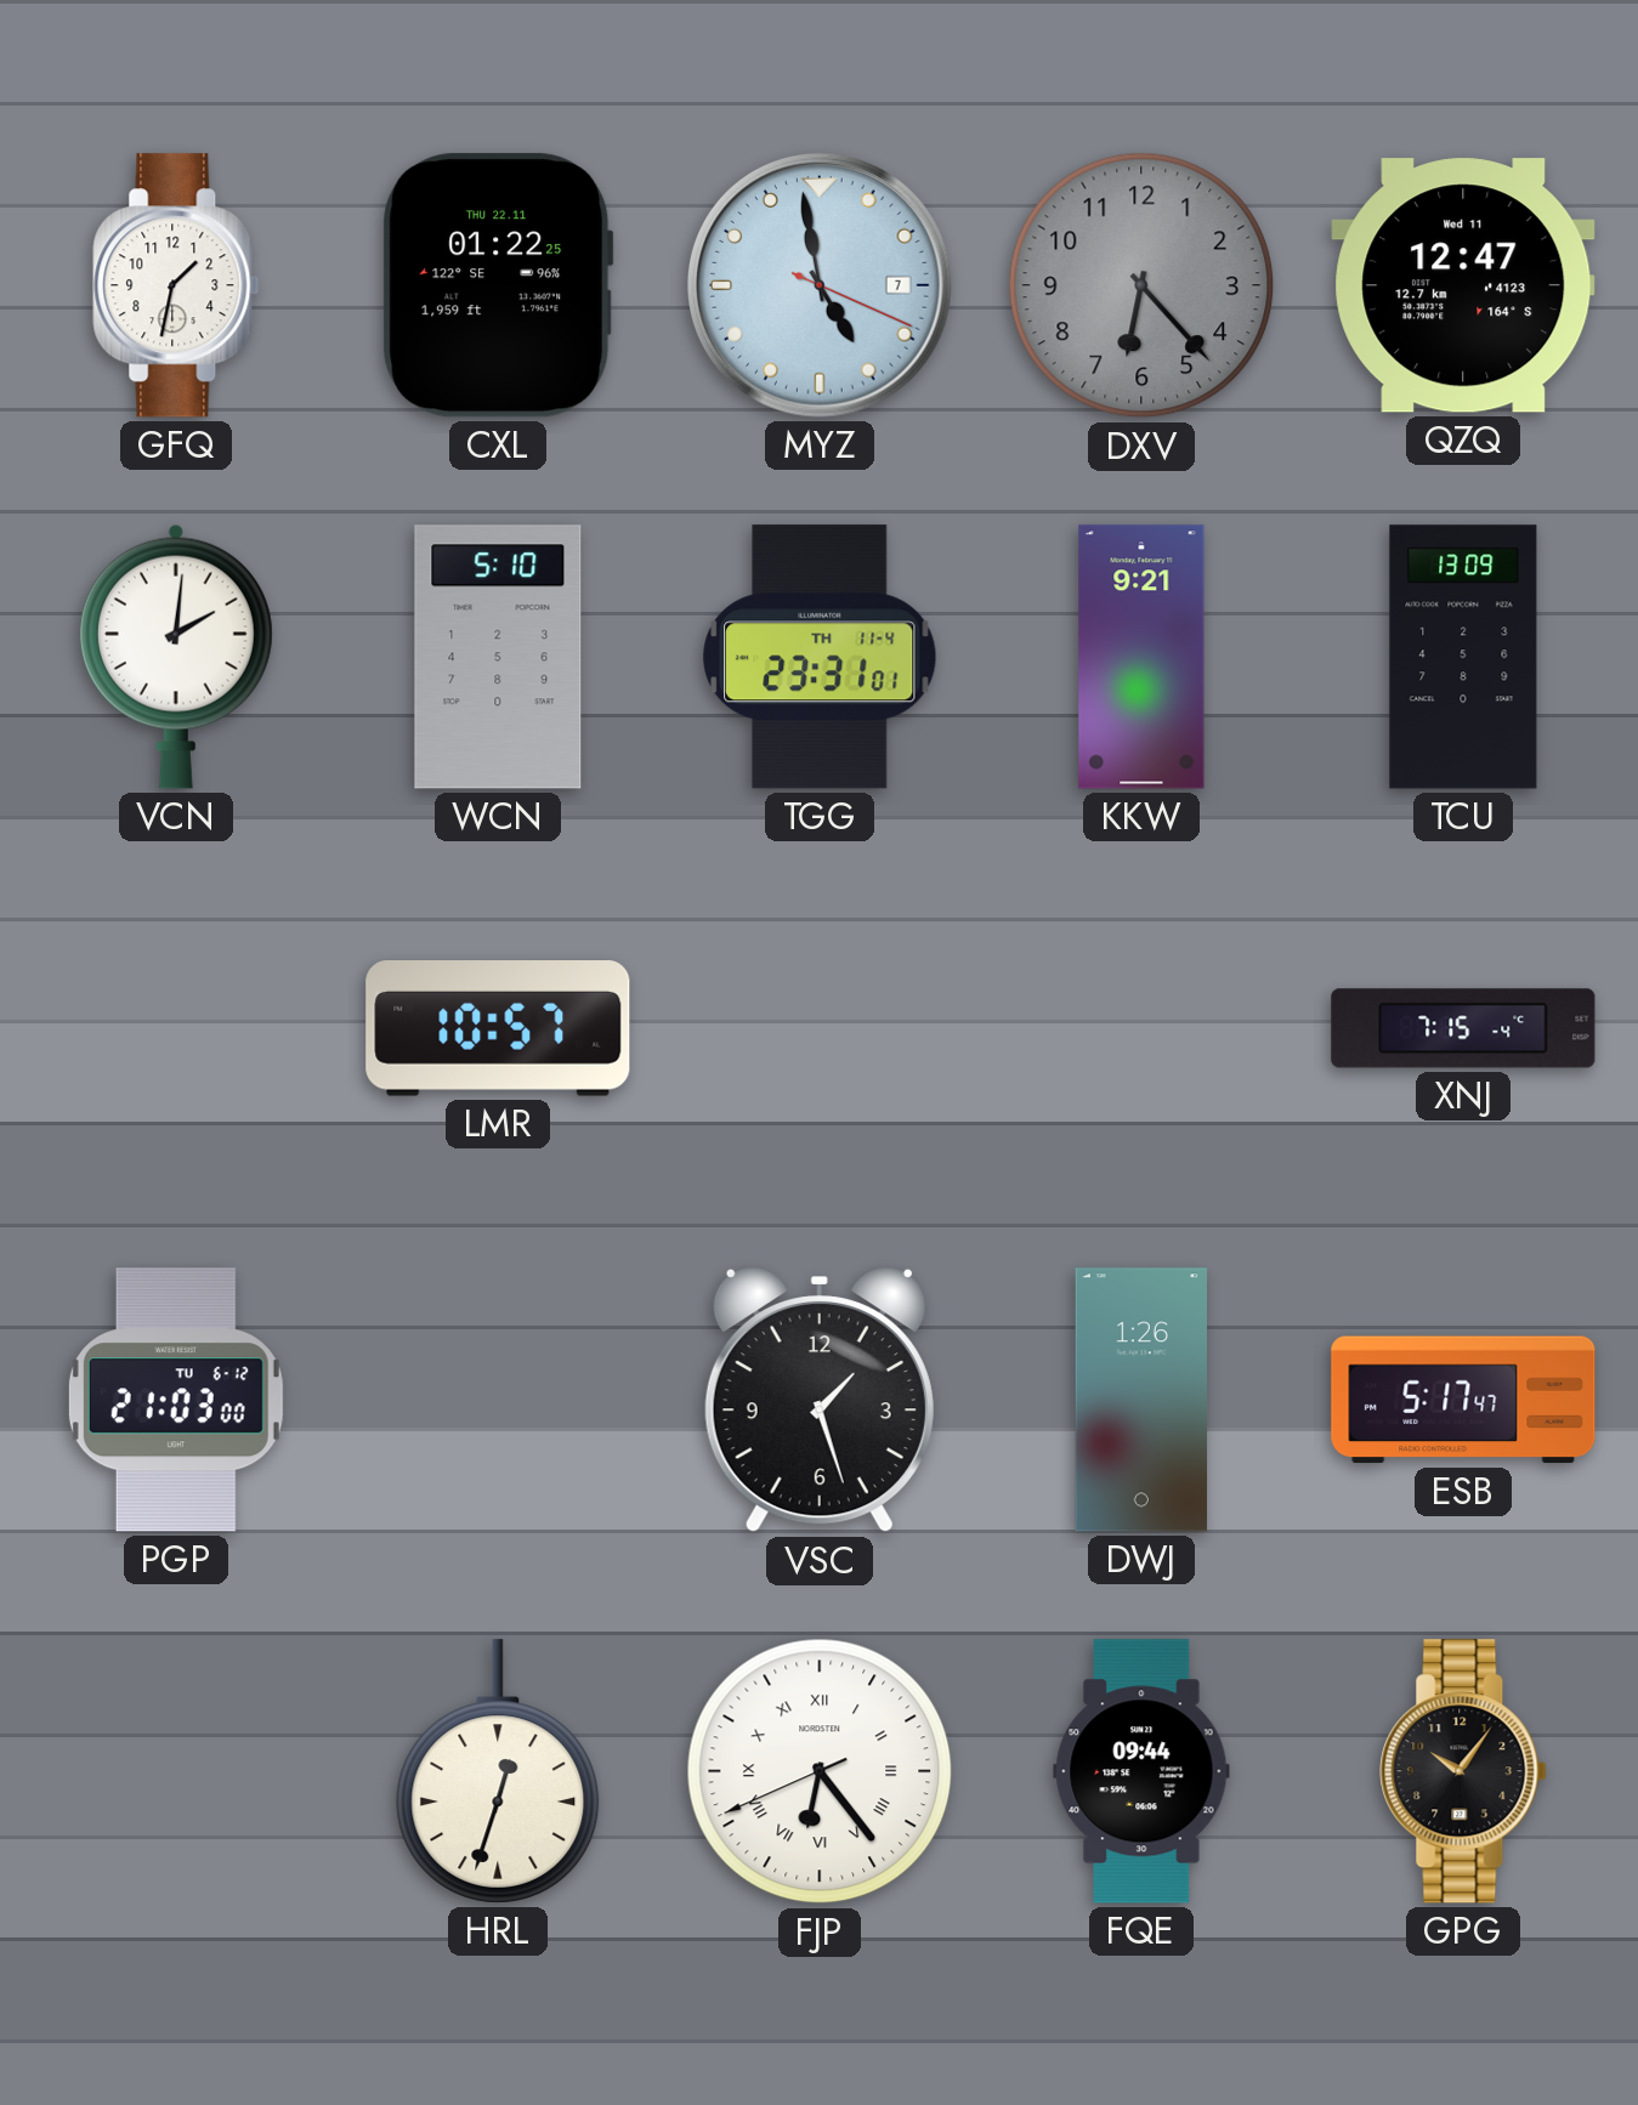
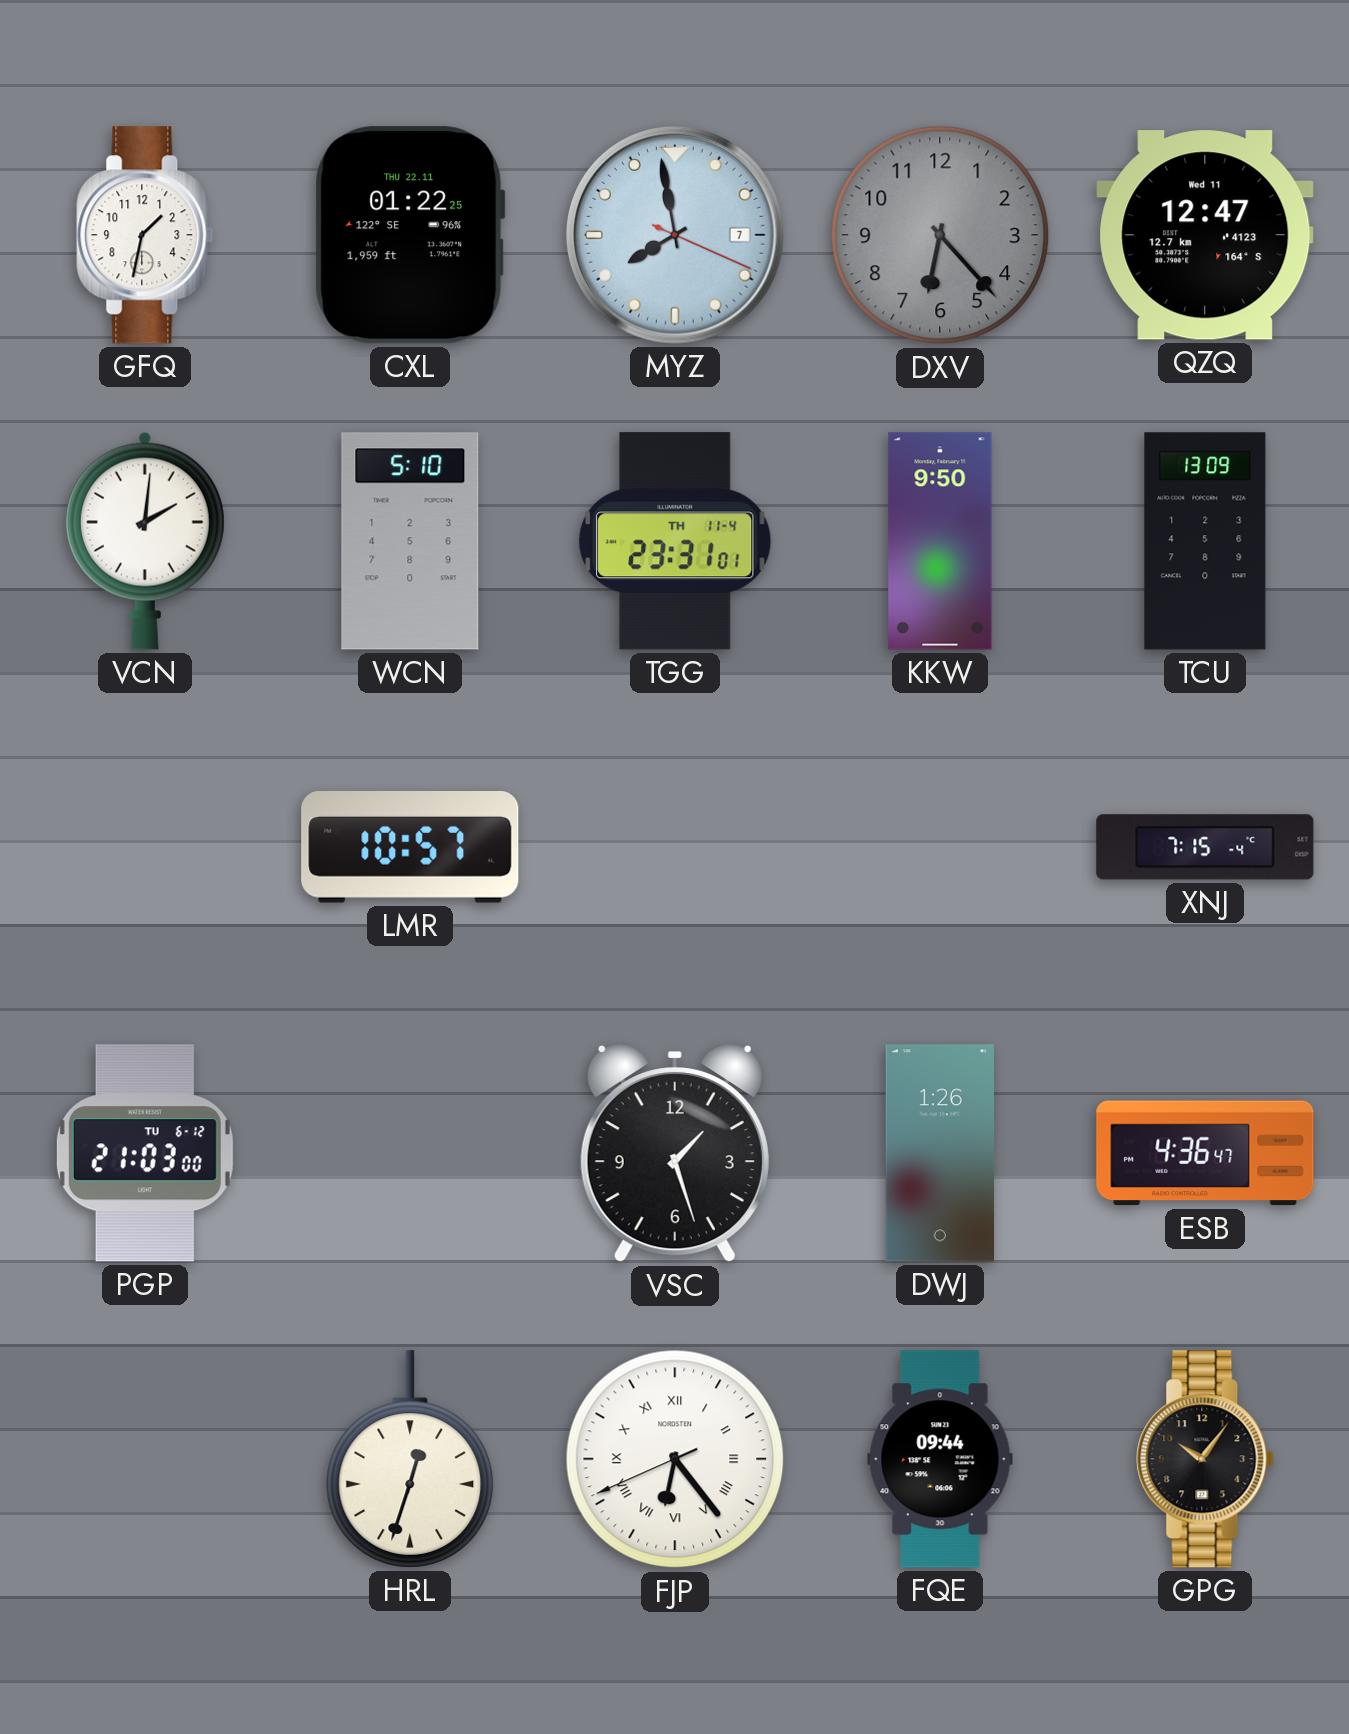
MYZ: 4:58 -> 7:58
KKW: 9:21 -> 9:50
ESB: 5:17 -> 4:36
